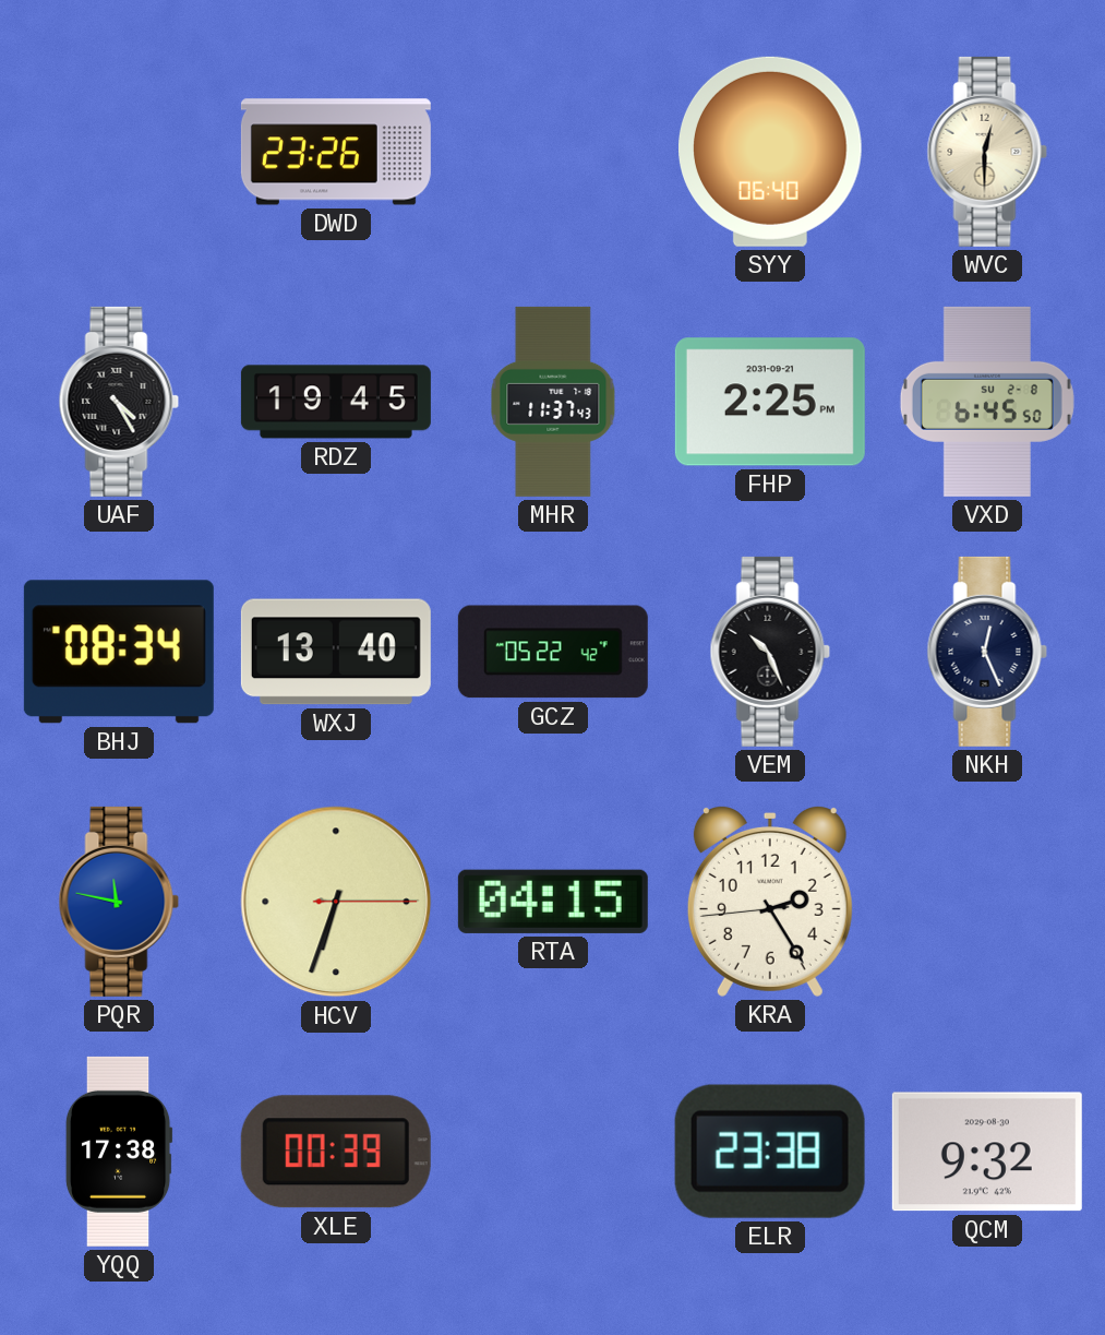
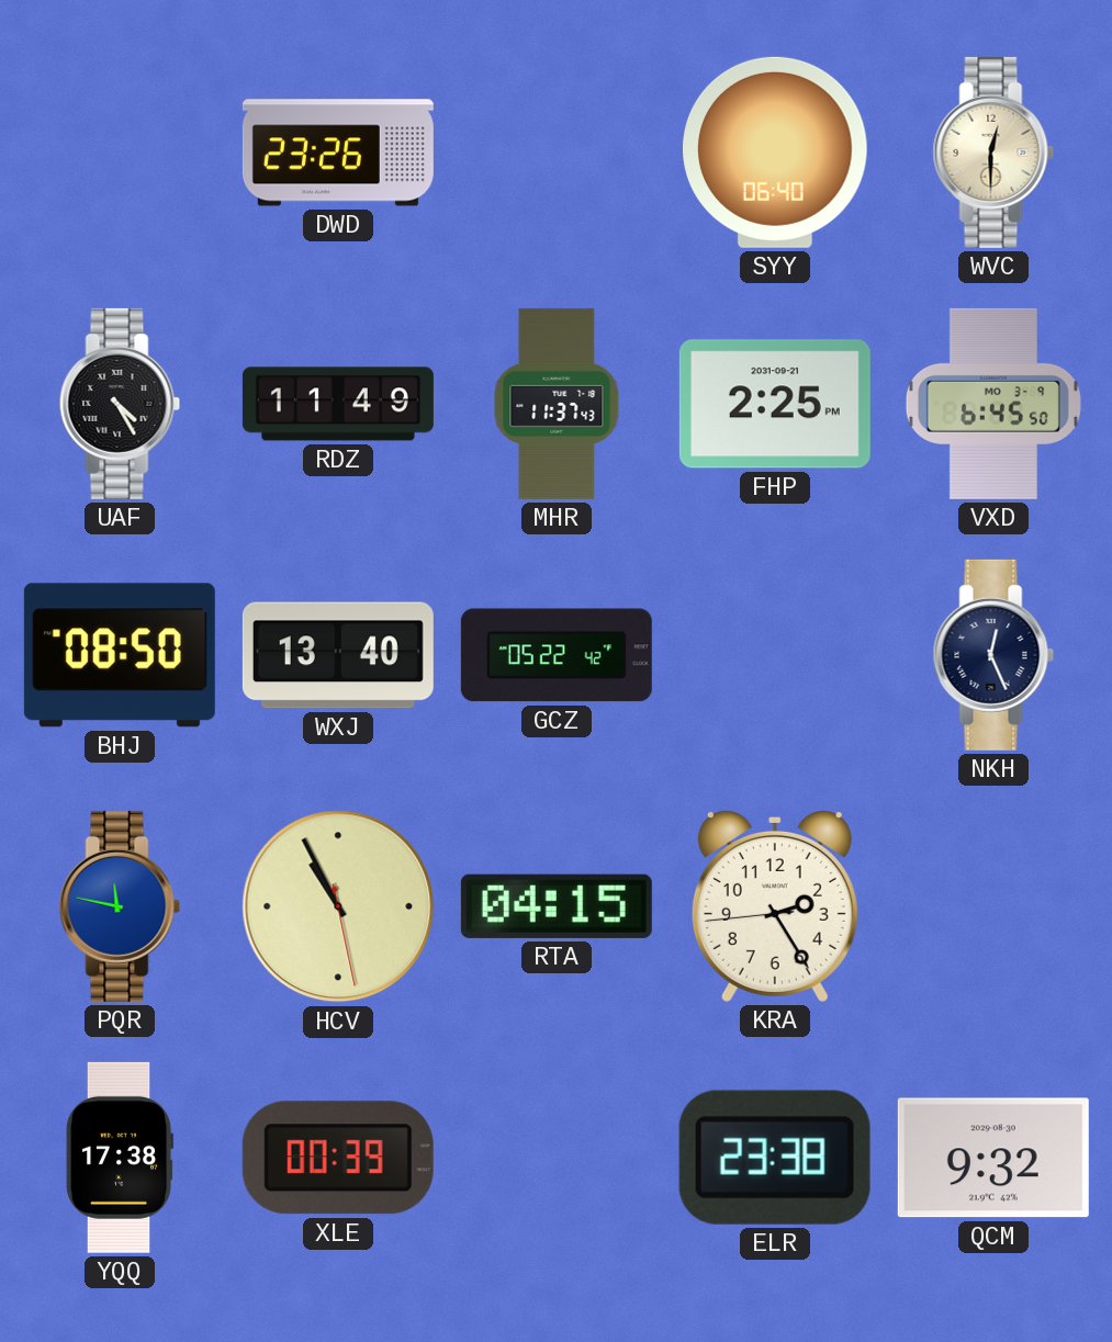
RDZ: 19:45 -> 11:49
VXD date: SU 2-8 -> MO 3-9
BHJ: 08:34 -> 08:50
VEM: 10:26 -> none
HCV: 6:33 -> 10:55
